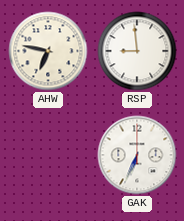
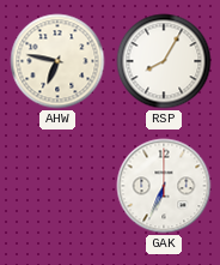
RSP: 8:59 -> 8:05
